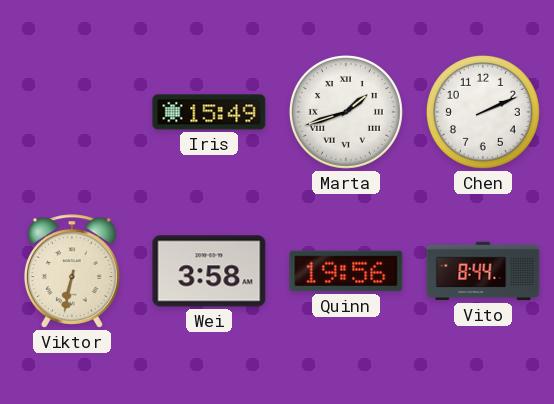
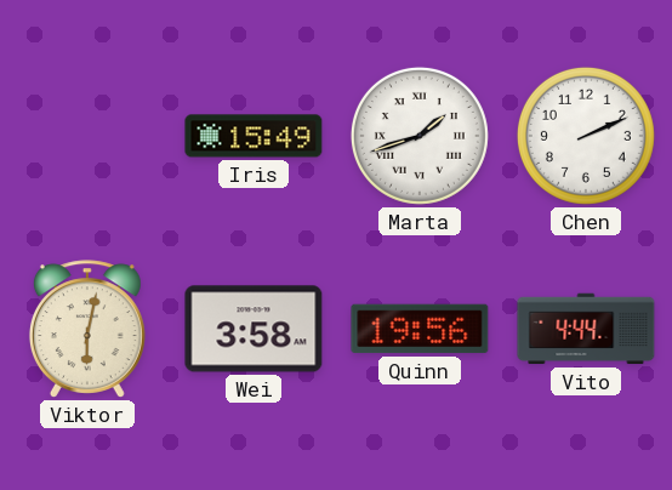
Viktor: 6:32 -> 6:02
Vito: 8:44 -> 4:44
